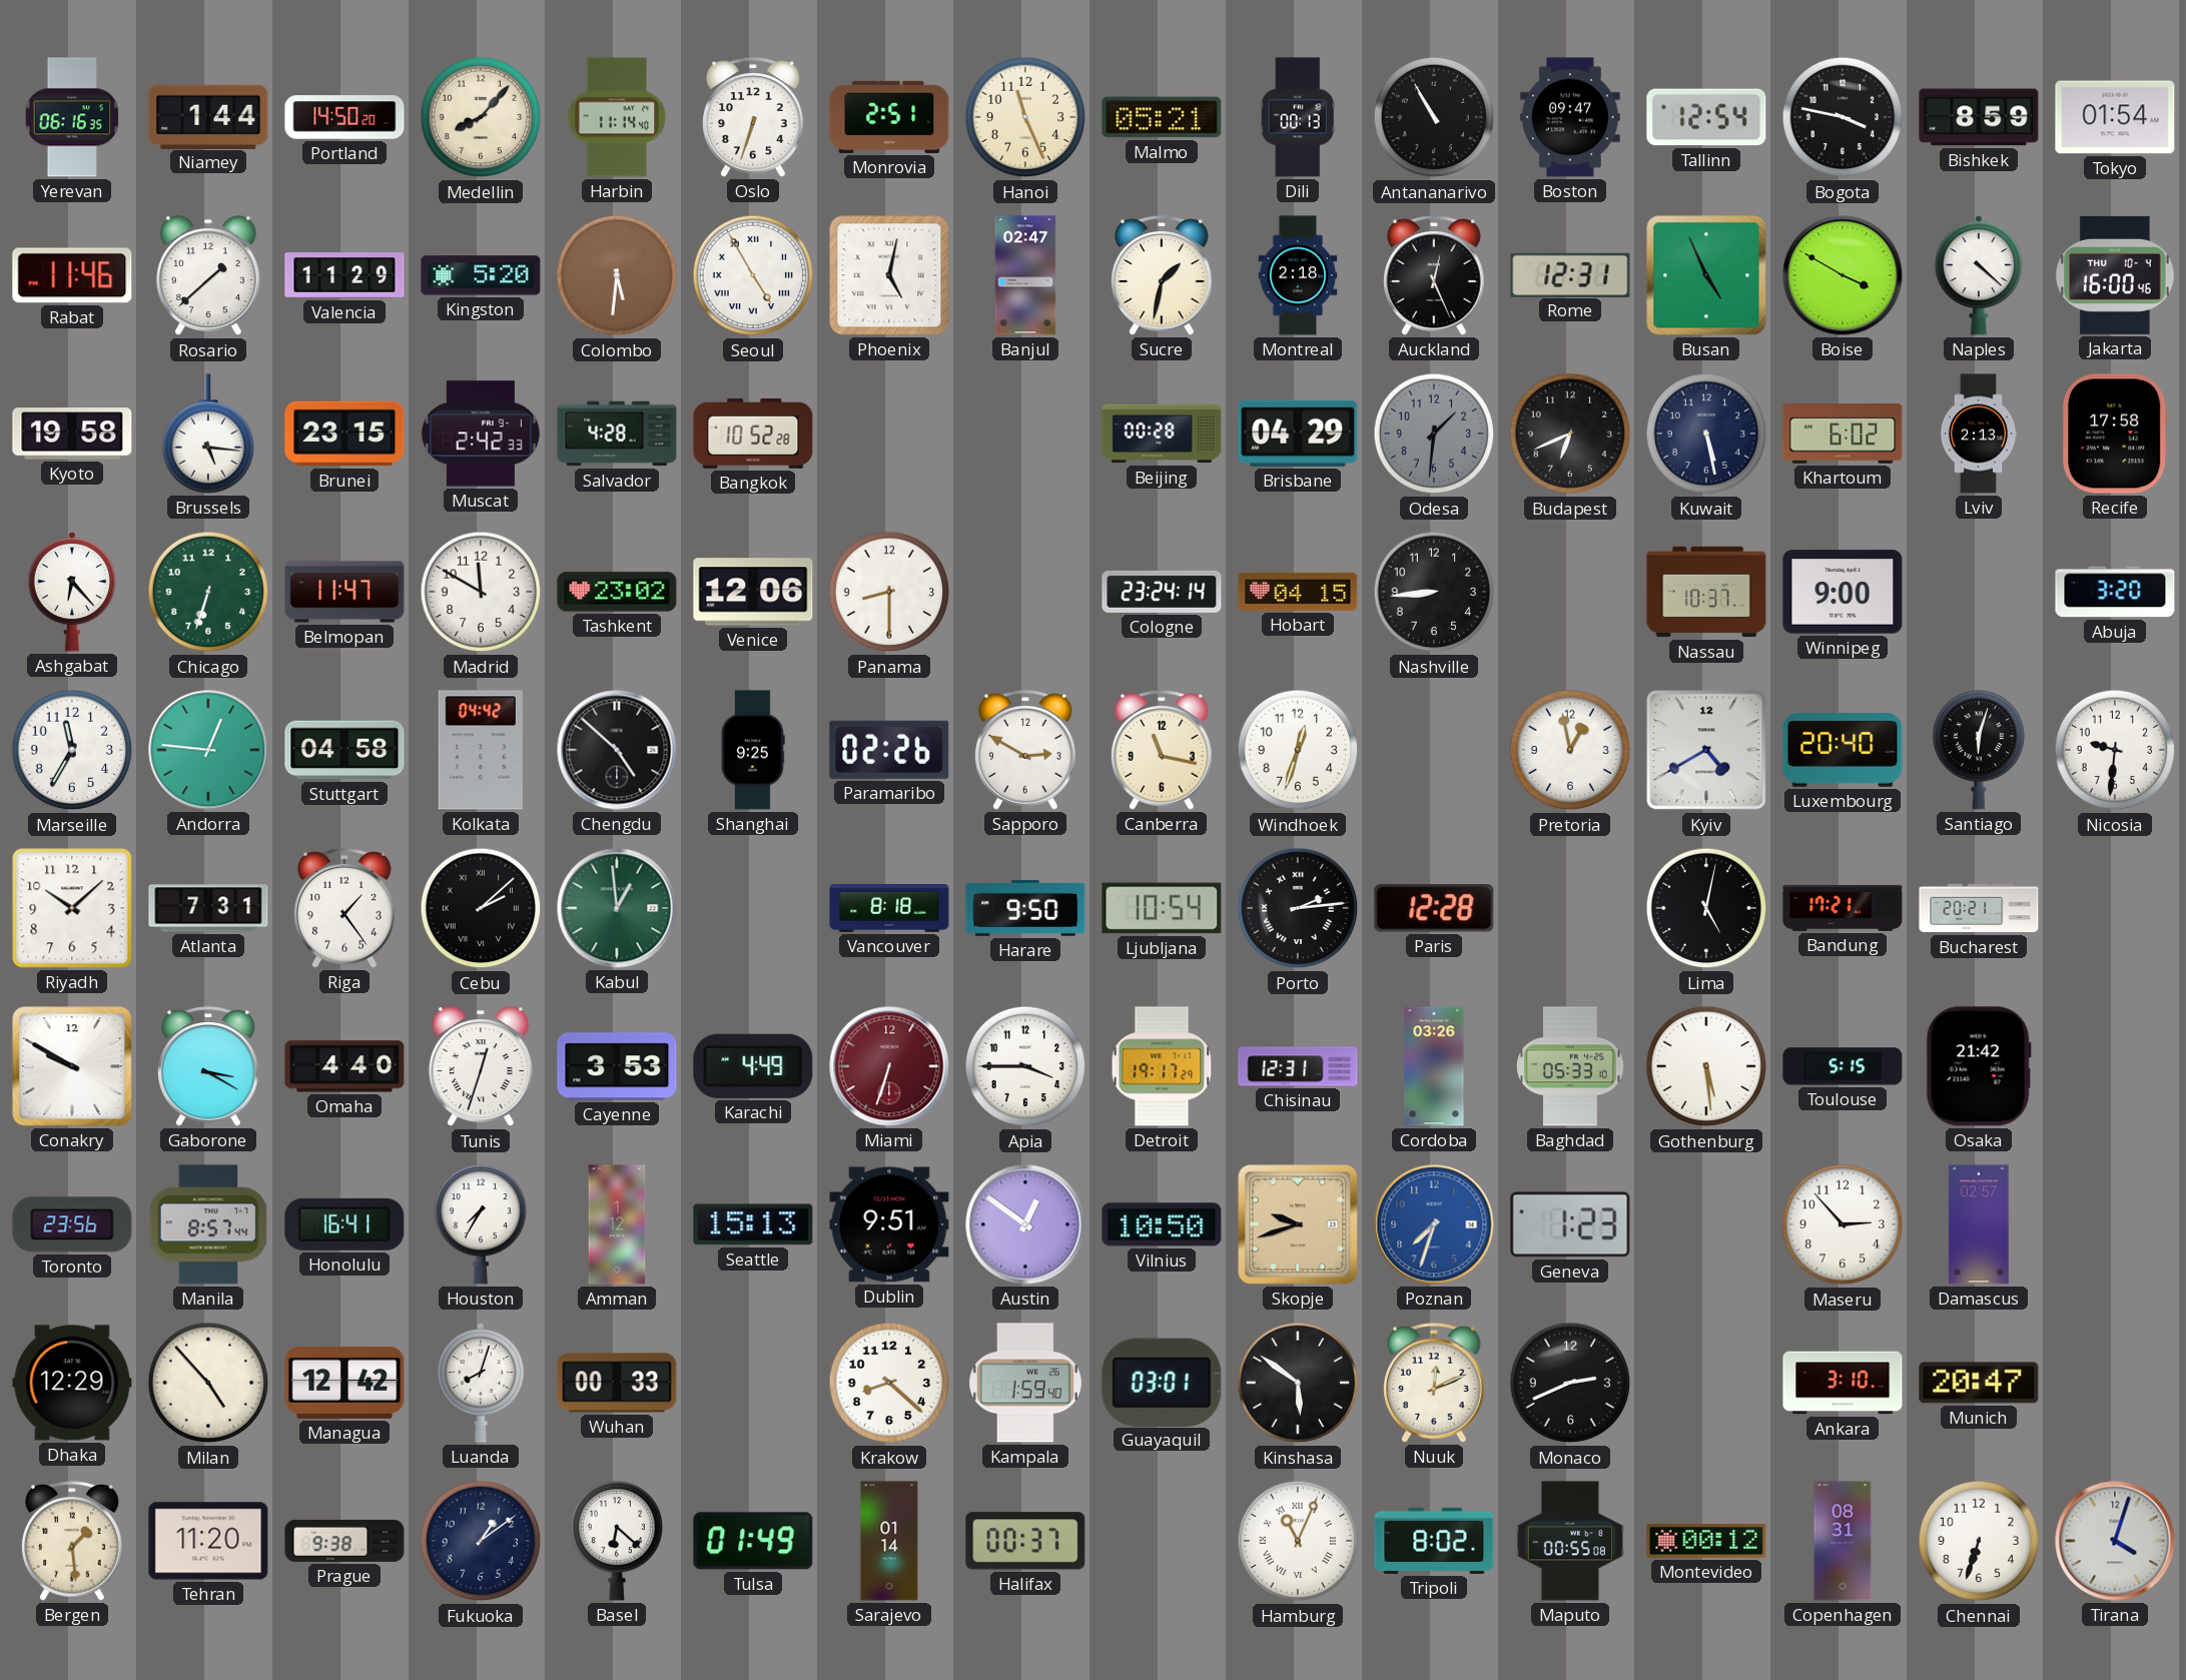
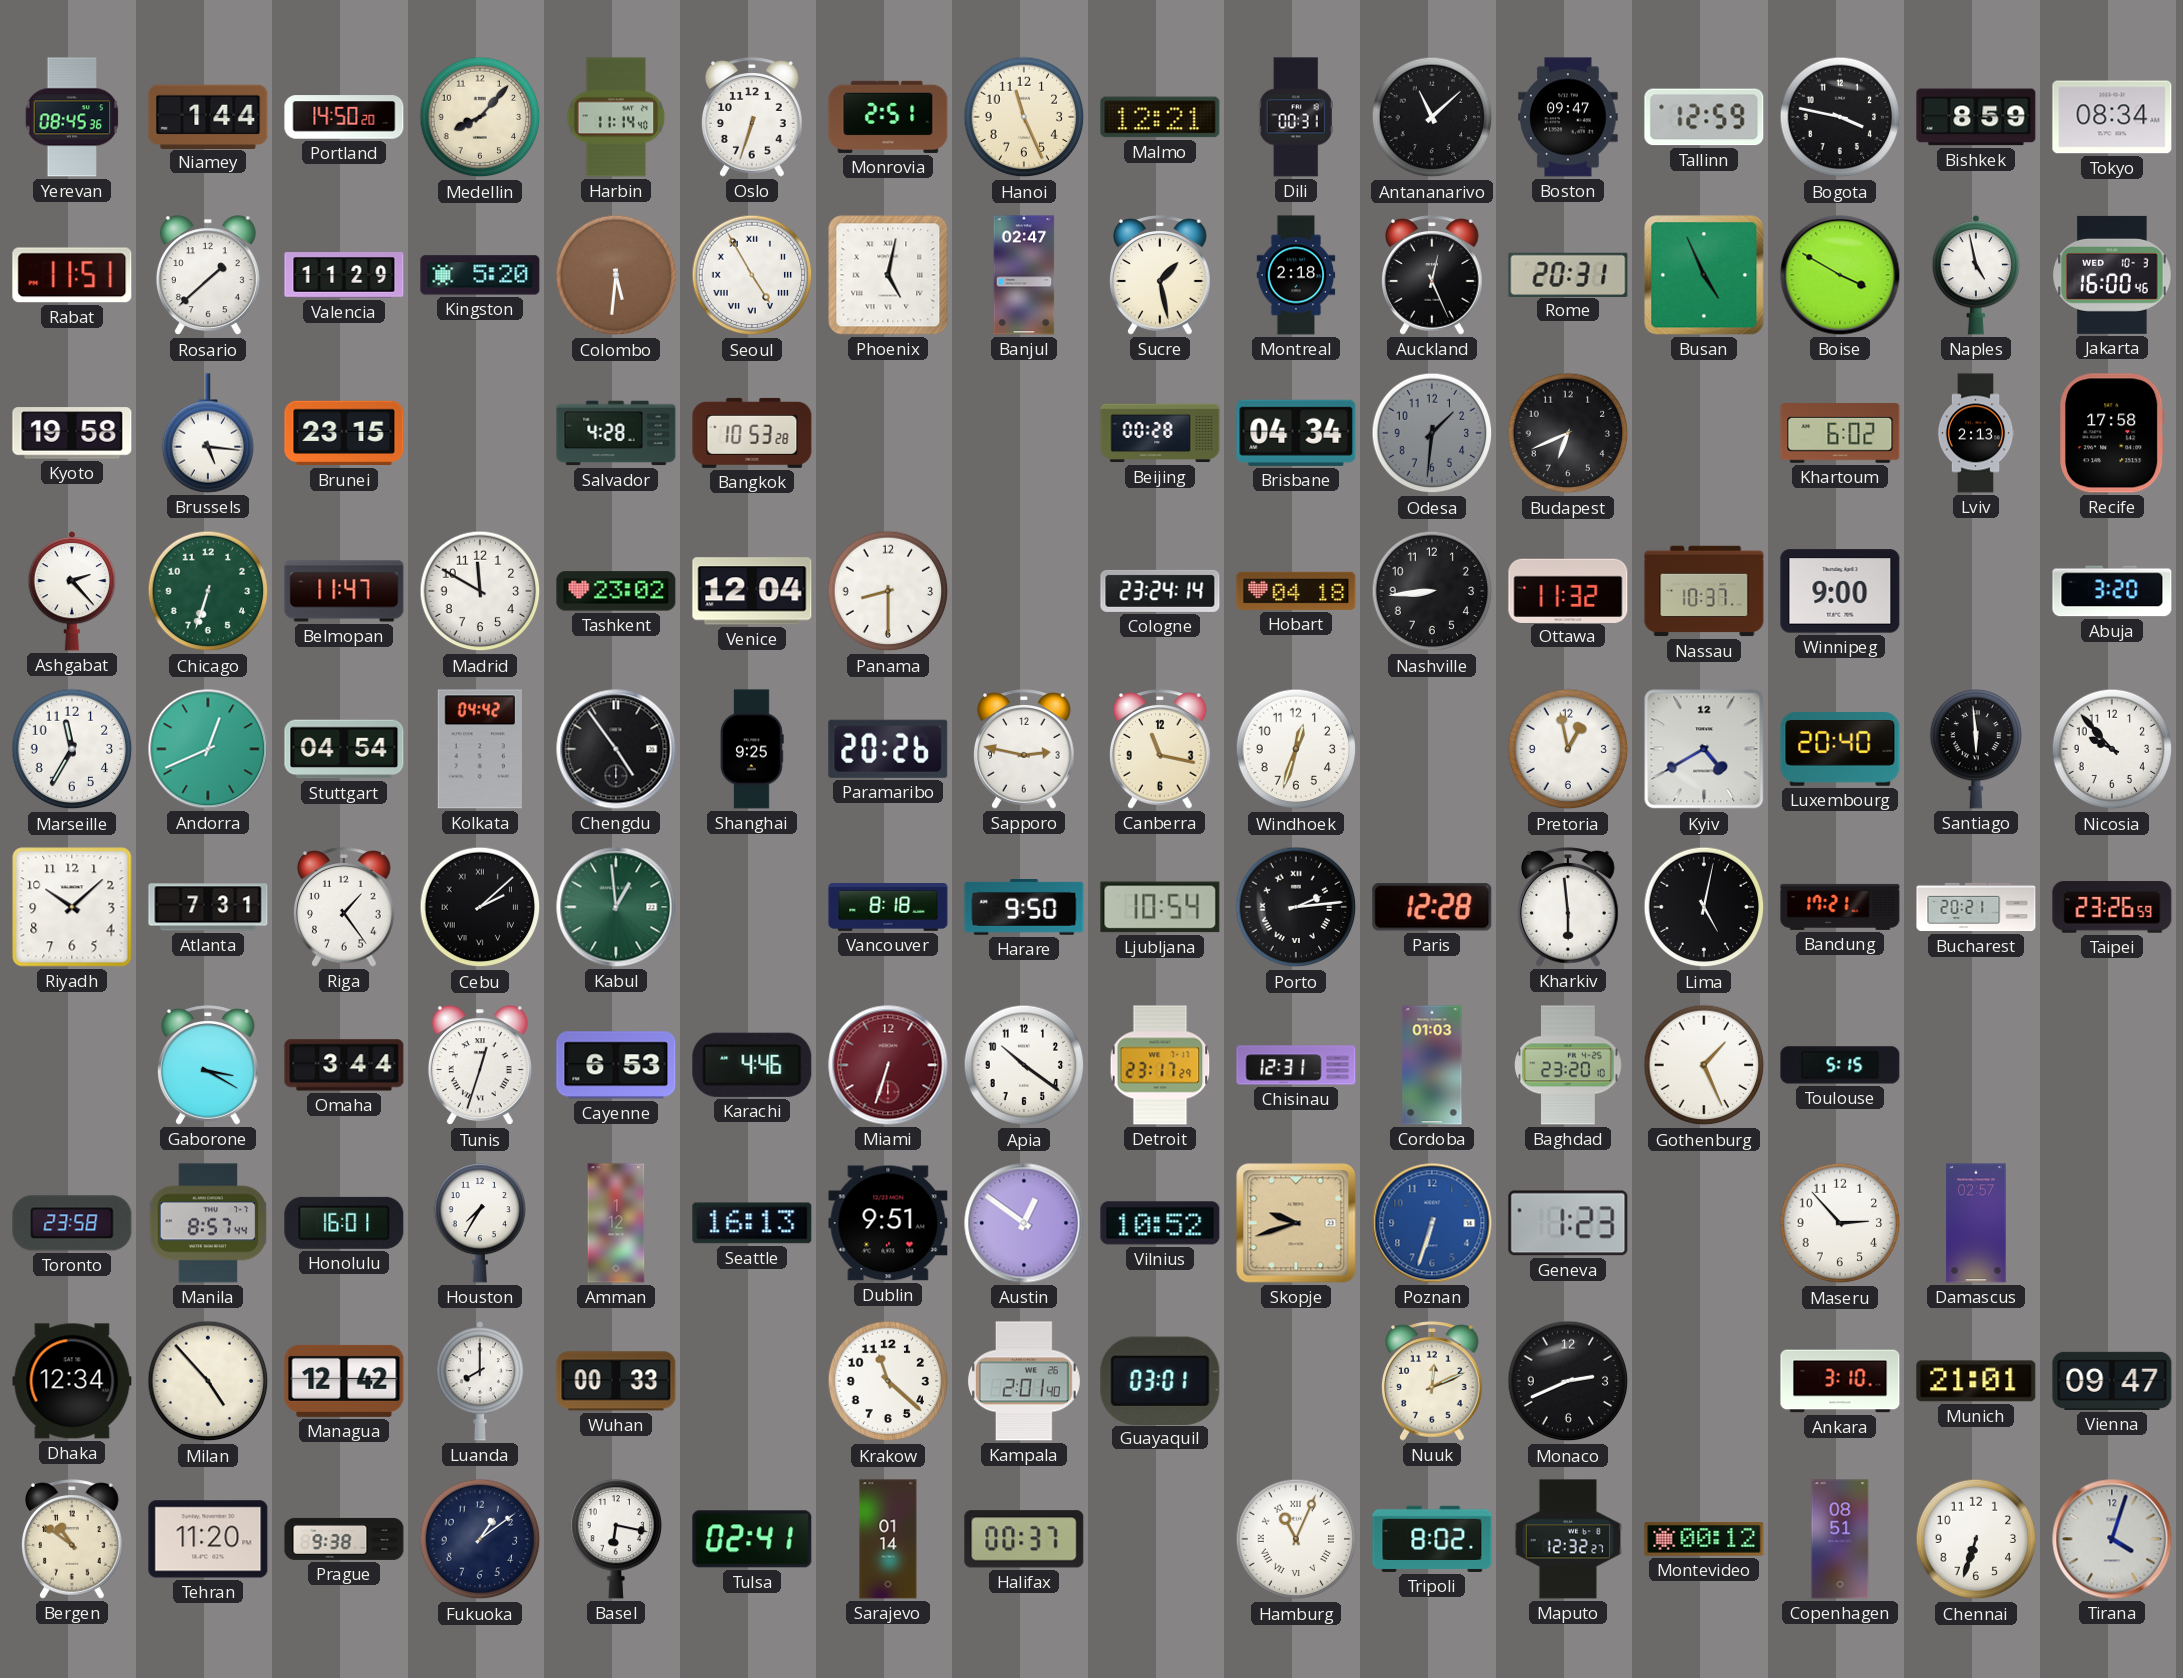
Yerevan: 06:16 -> 08:45
Malmo: 05:21 -> 12:21
Dili: 00:13 -> 00:31
Antananarivo: 10:55 -> 11:08
Tallinn: 12:54 -> 12:59
Tokyo: 01:54 -> 08:34
Rabat: 11:46 -> 11:51
Sucre: 1:32 -> 1:28
Rome: 12:31 -> 20:31
Naples: 4:22 -> 4:58
Jakarta date: THU 10-4 -> WED 10-3
Muscat: 2:42 -> none
Bangkok: 10:52 -> 10:53
Brisbane: 04:29 -> 04:34
Kuwait: 5:28 -> none
Ashgabat: 6:23 -> 2:23
Venice: 12:06 -> 12:04
Hobart: 04:15 -> 04:18
Ottawa: none -> 11:32
Andorra: 12:46 -> 12:41
Stuttgart: 04:58 -> 04:54
Chengdu: 4:52 -> 4:54
Paramaribo: 02:26 -> 20:26
Sapporo: 2:50 -> 2:47
Santiago: 6:03 -> 5:59
Nicosia: 9:31 -> 9:53
Kharkiv: none -> 5:59
Taipei: none -> 23:26
Conakry: 9:50 -> none
Omaha: 4:40 -> 3:44
Cayenne: 3:53 -> 6:53
Karachi: 4:49 -> 4:46
Apia: 3:45 -> 10:21
Detroit: 19:17 -> 23:17
Cordoba: 03:26 -> 01:03
Baghdad: 05:33 -> 23:20
Gothenburg: 5:29 -> 1:26
Osaka: 21:42 -> none
Toronto: 23:56 -> 23:58
Honolulu: 16:41 -> 16:01
Seattle: 15:13 -> 16:13
Vilnius: 10:50 -> 10:52
Poznan: 7:33 -> 6:33
Dhaka: 12:29 -> 12:34
Luanda: 8:03 -> 8:00
Krakow: 8:22 -> 11:22
Kampala: 1:59 -> 2:01
Kinshasa: 5:51 -> none
Munich: 20:47 -> 21:01
Vienna: none -> 09:47
Bergen: 1:29 -> 10:51
Basel: 6:22 -> 6:17
Tulsa: 01:49 -> 02:41
Maputo: 00:55 -> 12:32
Copenhagen: 08:31 -> 08:51
